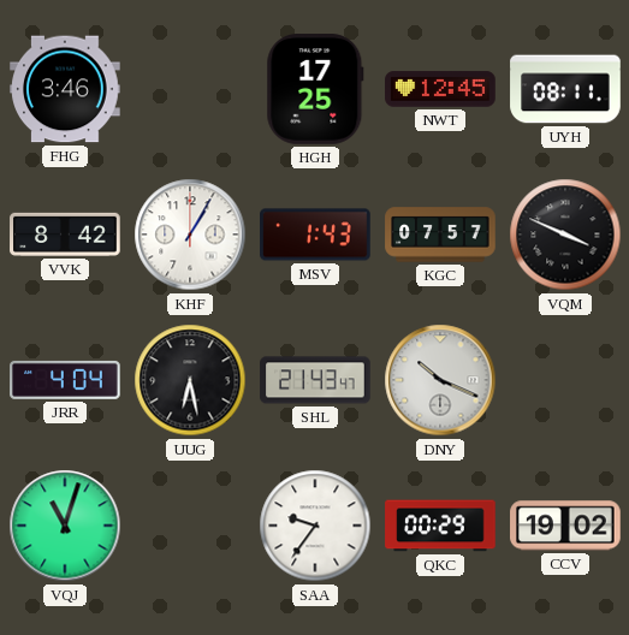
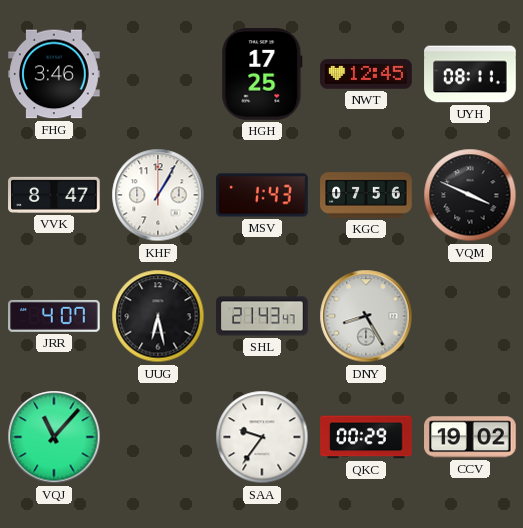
VVK: 8:42 -> 8:47
KGC: 07:57 -> 07:56
JRR: 4:04 -> 4:07
DNY: 10:19 -> 8:25
VQJ: 11:03 -> 11:07
